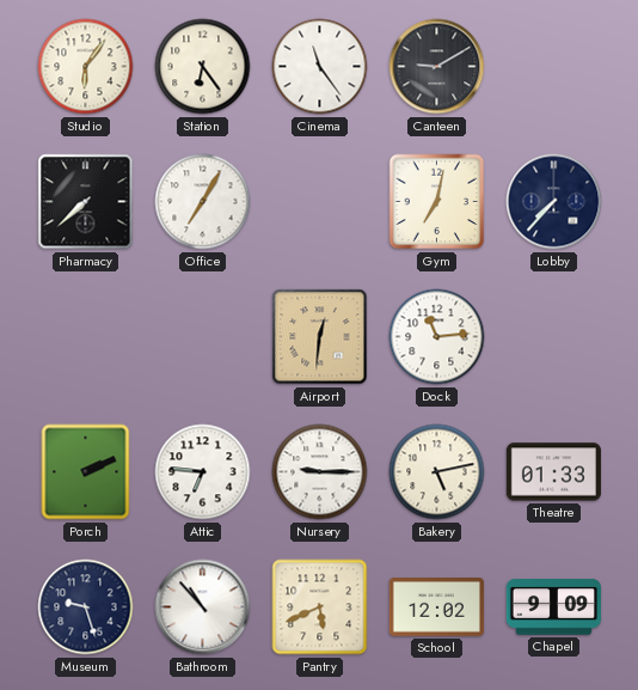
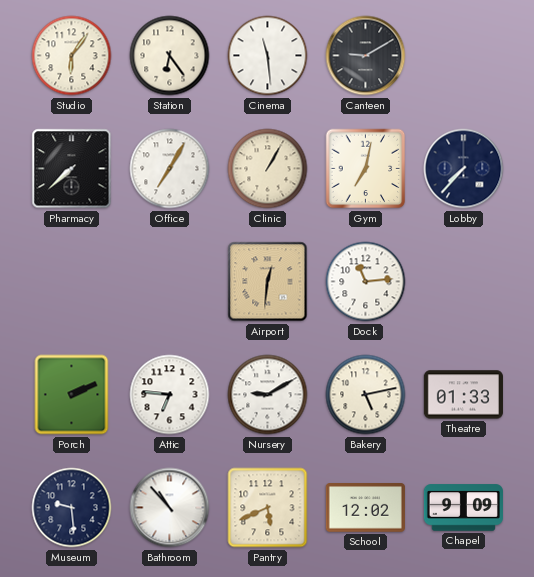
Cinema: 11:24 -> 11:29
Clinic: none -> 1:05
Nursery: 9:15 -> 9:10
Museum: 9:27 -> 9:29
